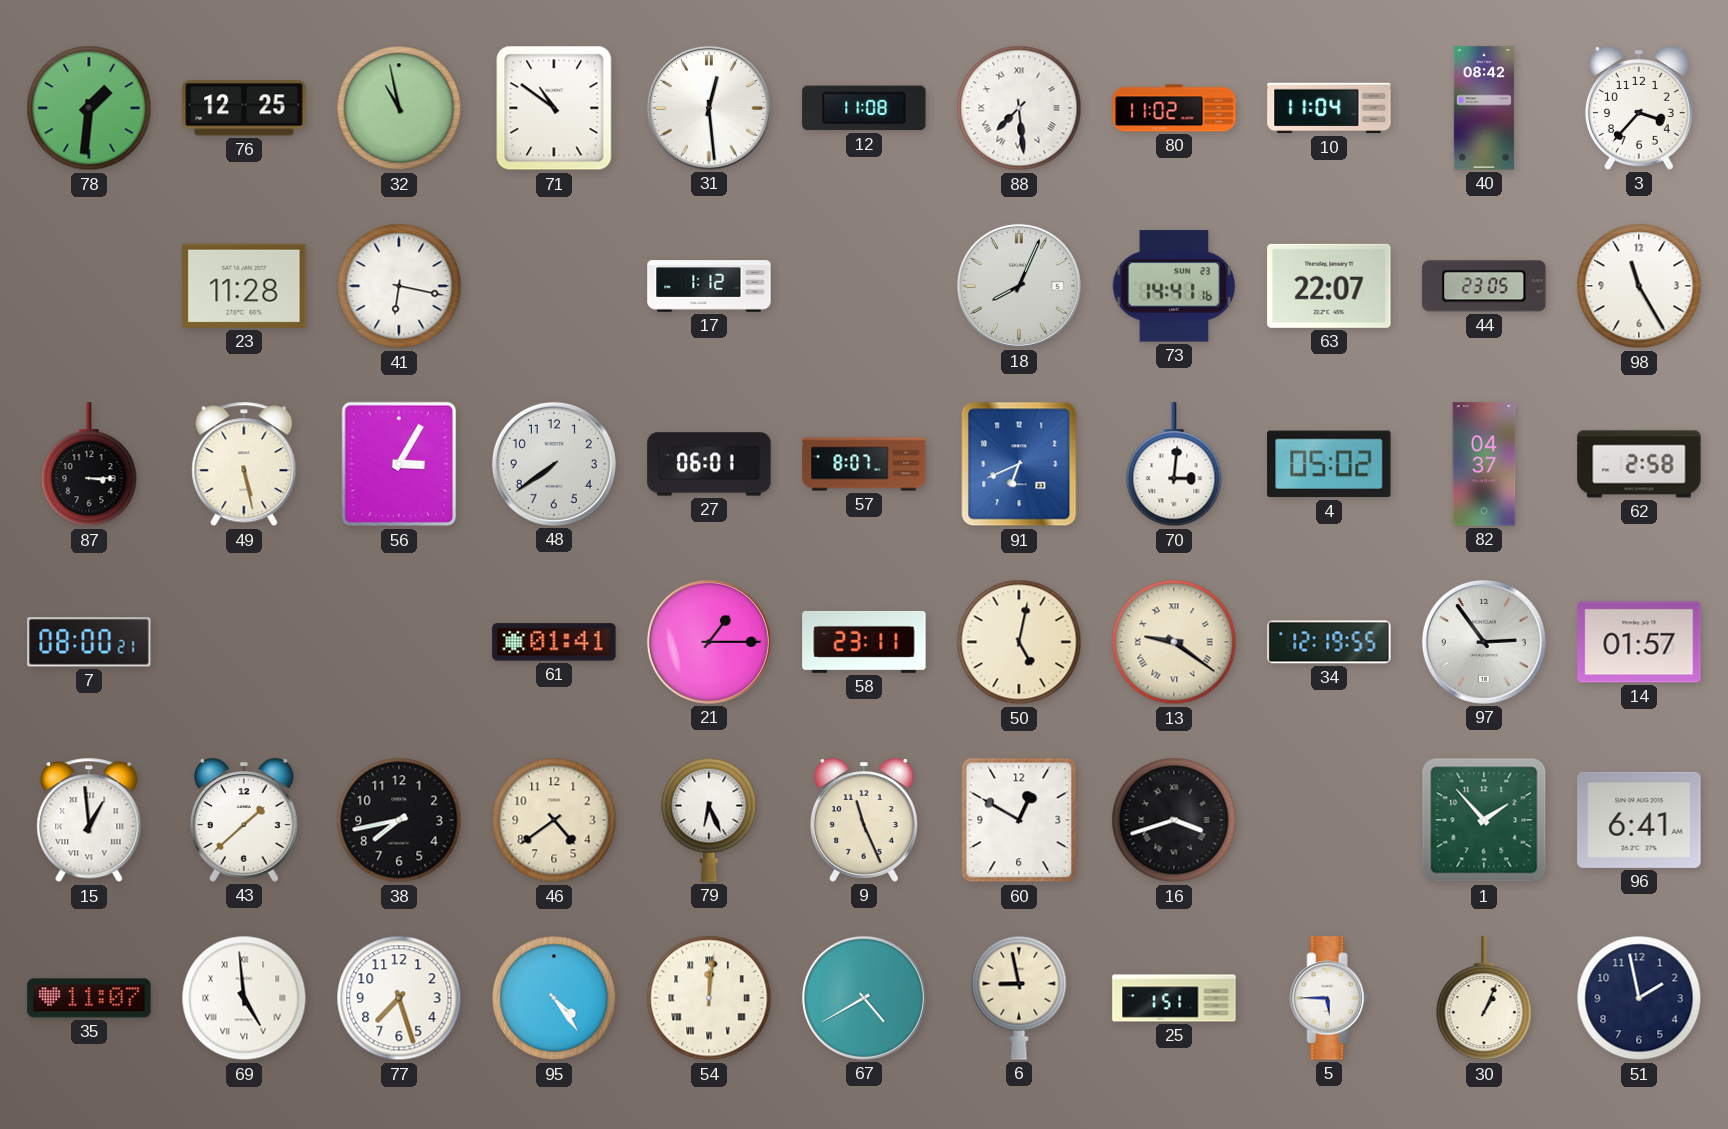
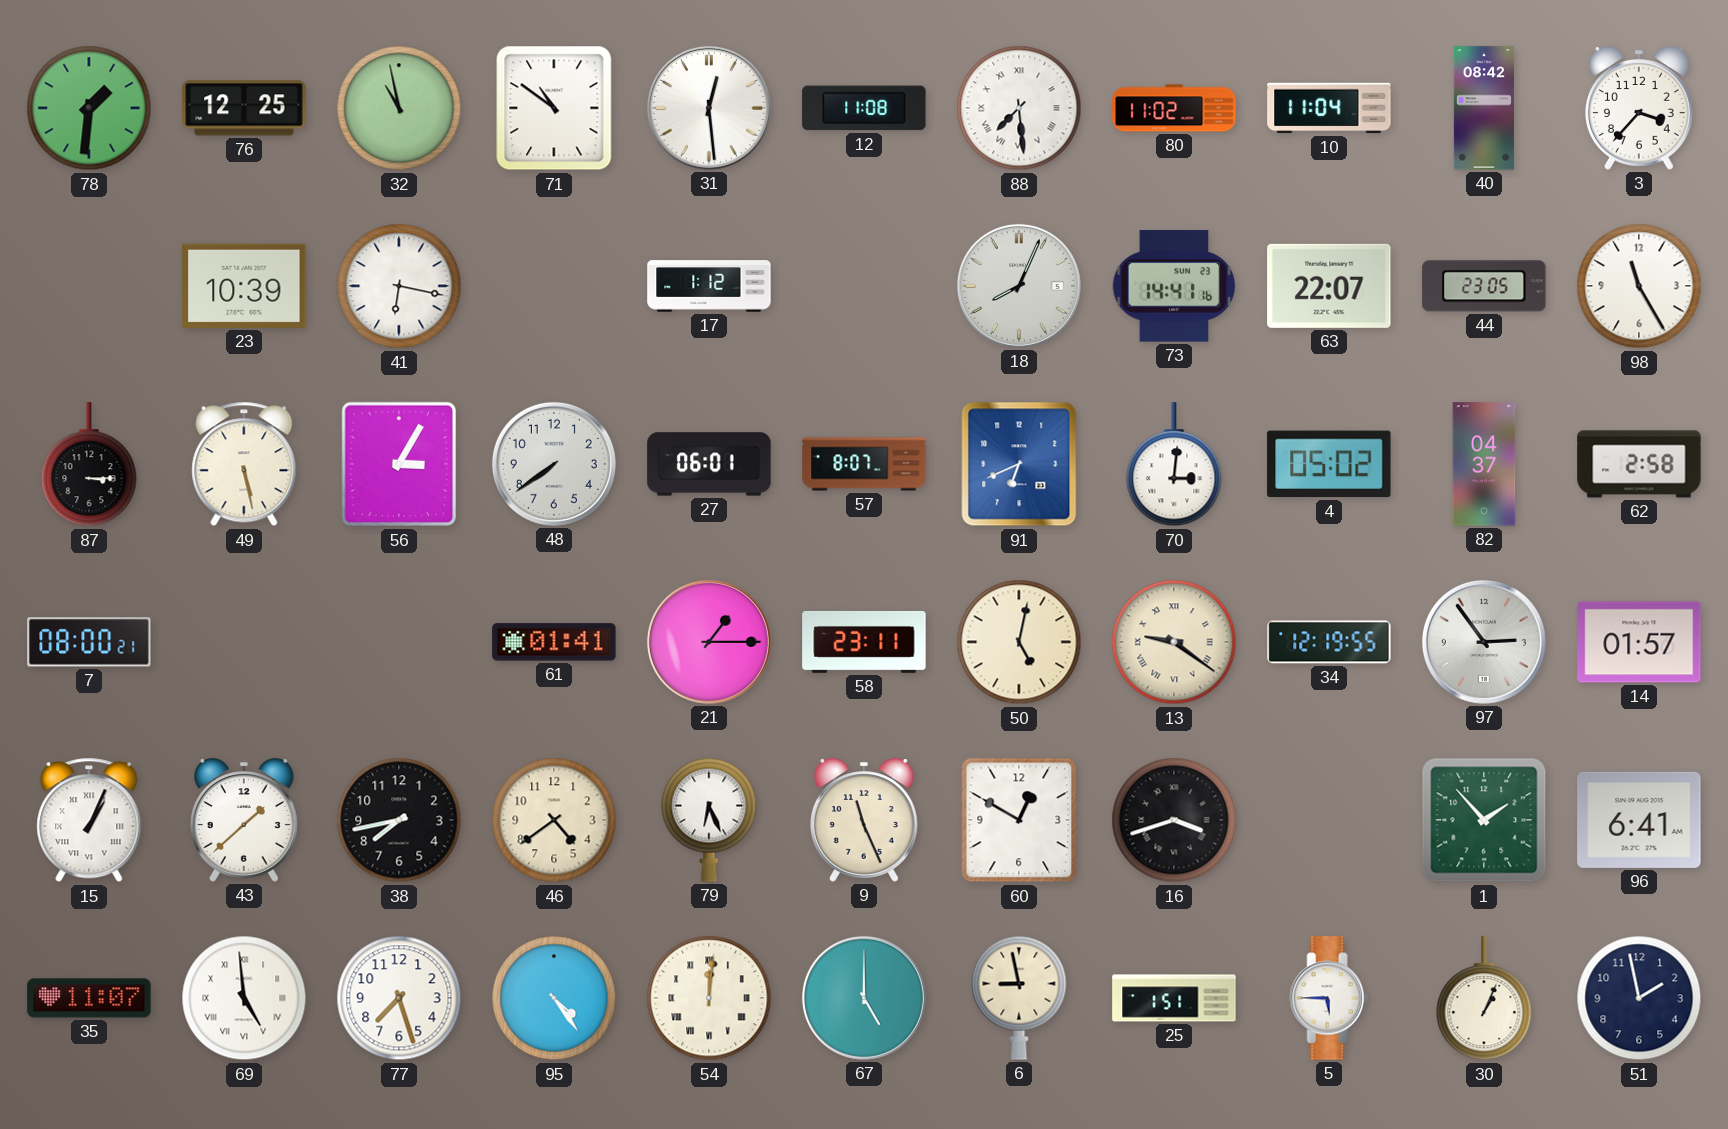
23: 11:28 -> 10:39
15: 12:59 -> 1:04
67: 4:40 -> 5:00
